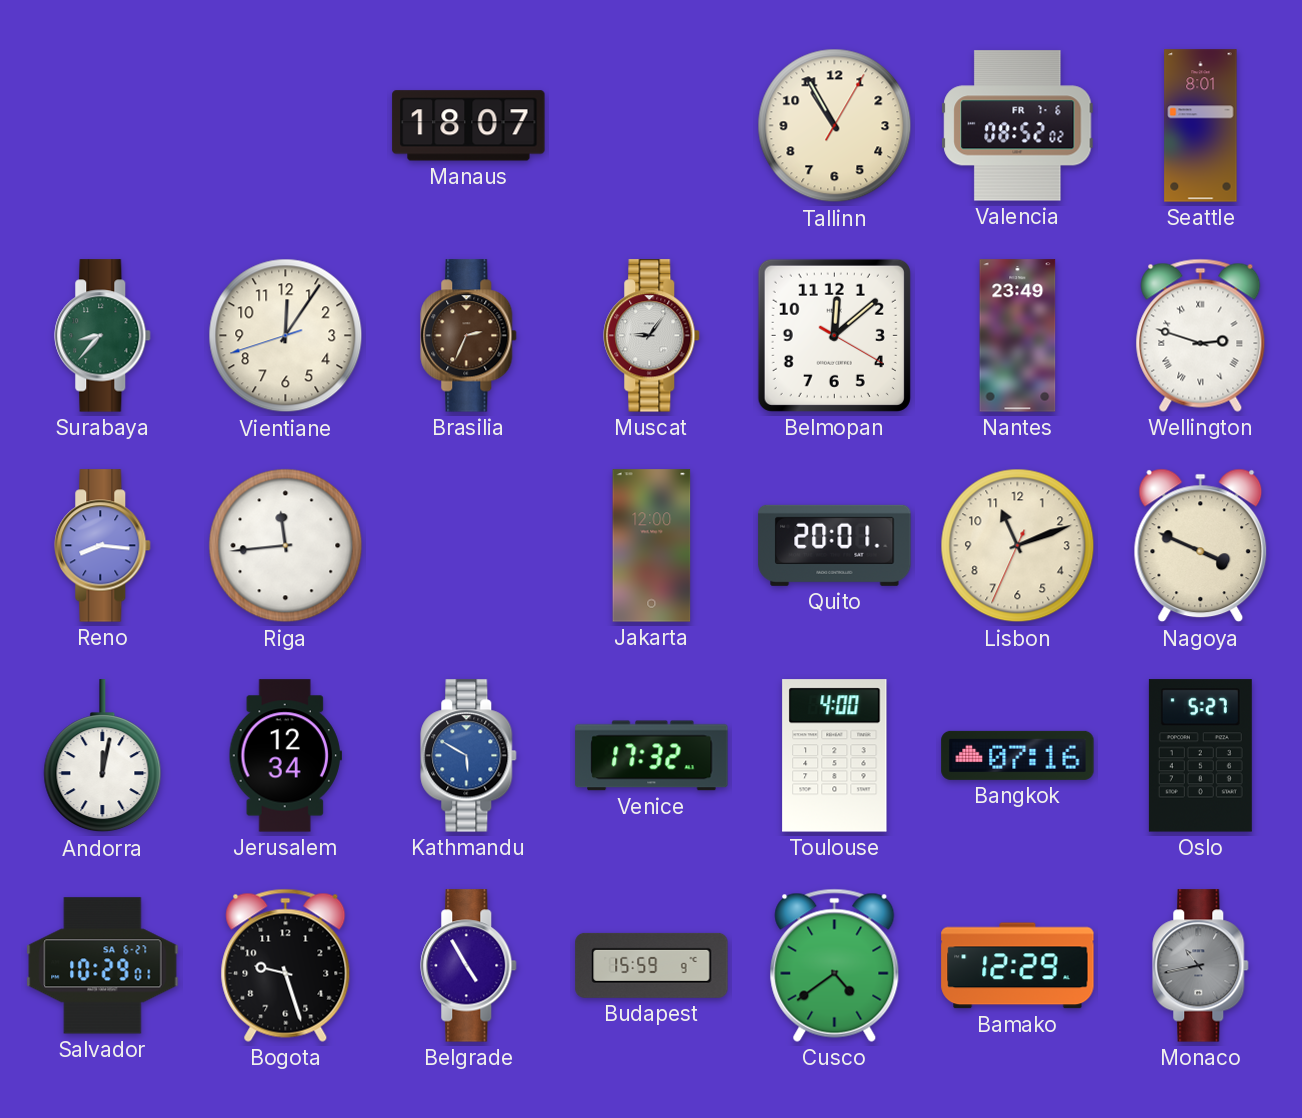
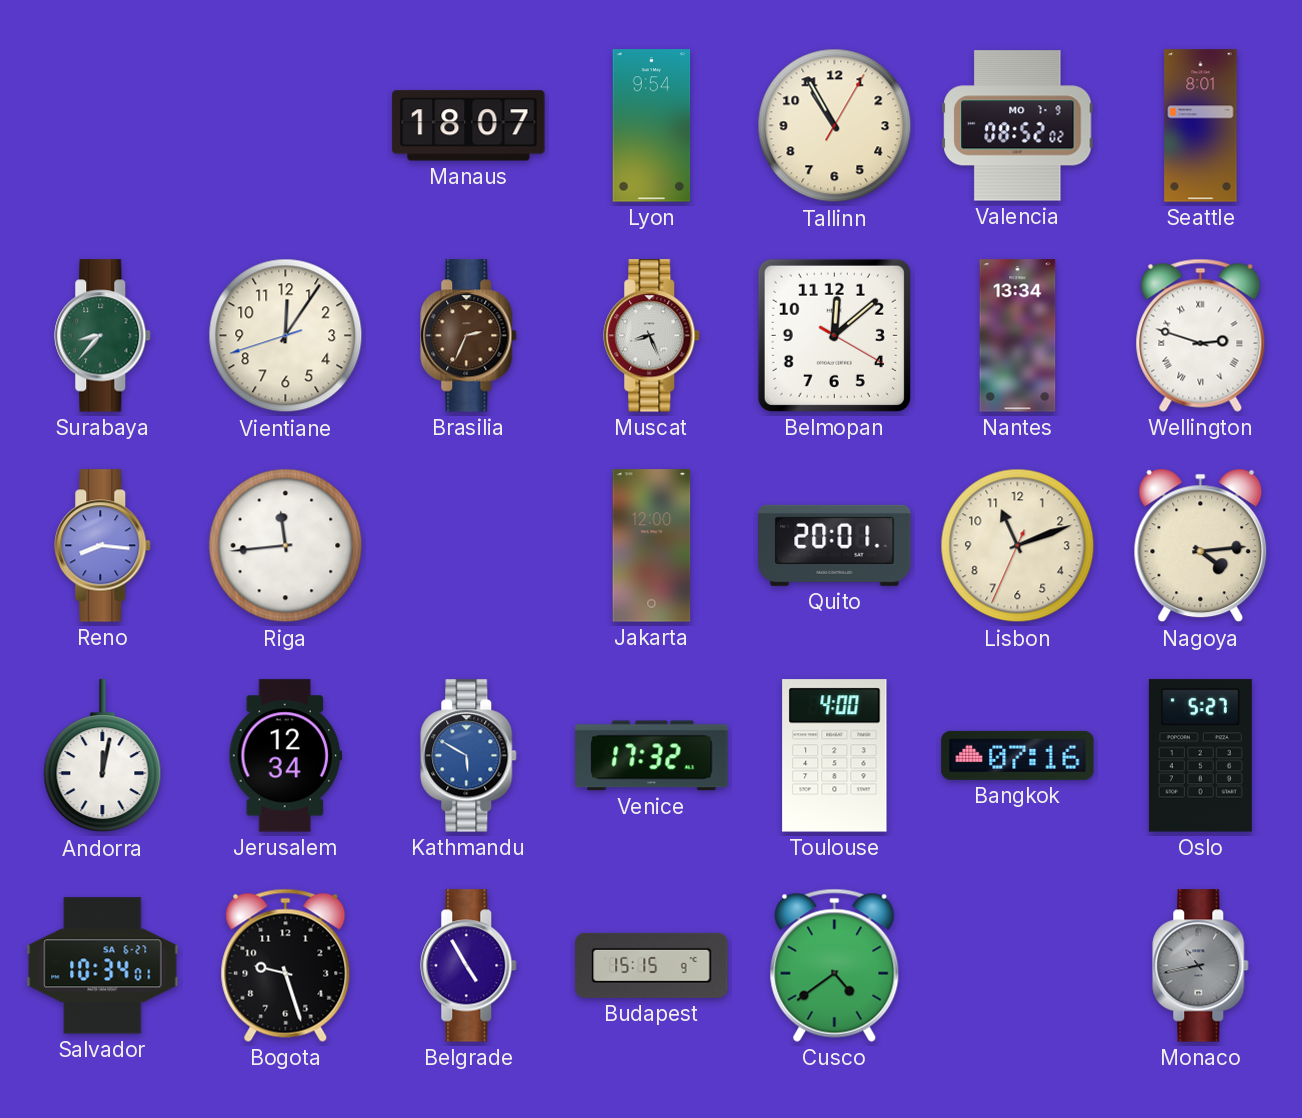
Lyon: none -> 9:54
Valencia date: FR 7-6 -> MO 7-9
Muscat: 9:06 -> 8:26
Nantes: 23:49 -> 13:34
Nagoya: 3:49 -> 4:14
Salvador: 10:29 -> 10:34
Budapest: 15:59 -> 15:15
Bamako: 12:29 -> none
